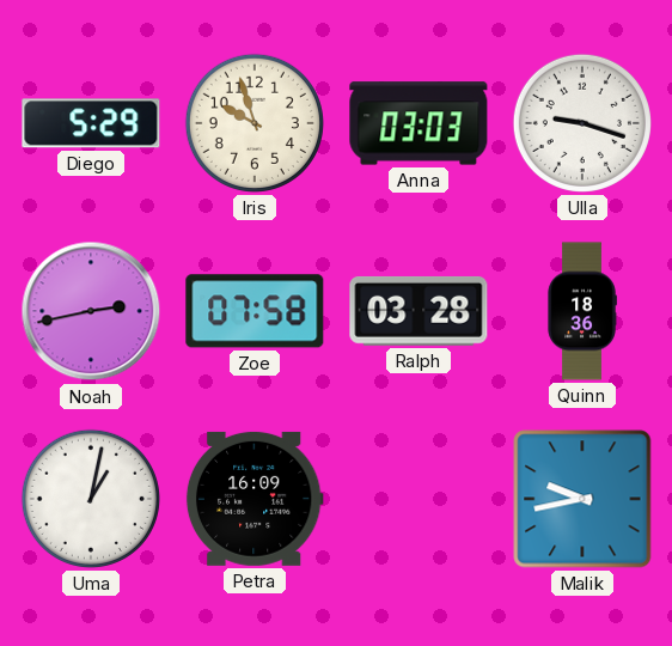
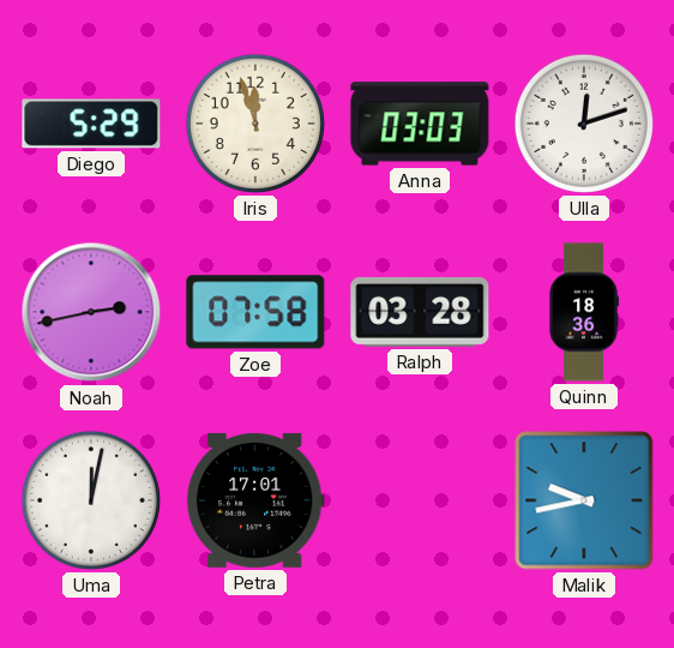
Iris: 9:57 -> 11:57
Ulla: 9:18 -> 12:12
Uma: 1:02 -> 12:02
Petra: 16:09 -> 17:01
